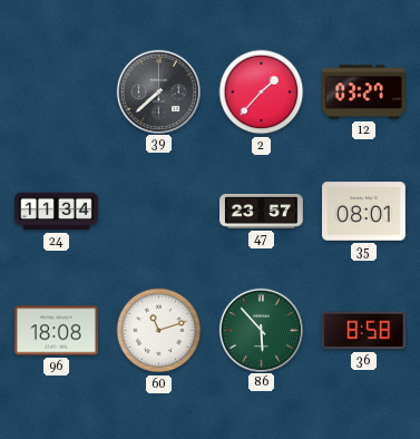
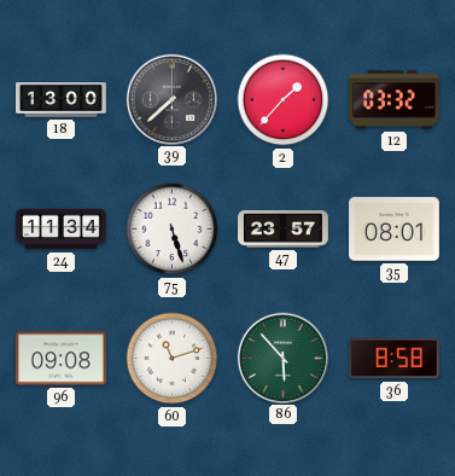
18: none -> 13:00
12: 03:27 -> 03:32
75: none -> 5:27
96: 18:08 -> 09:08
